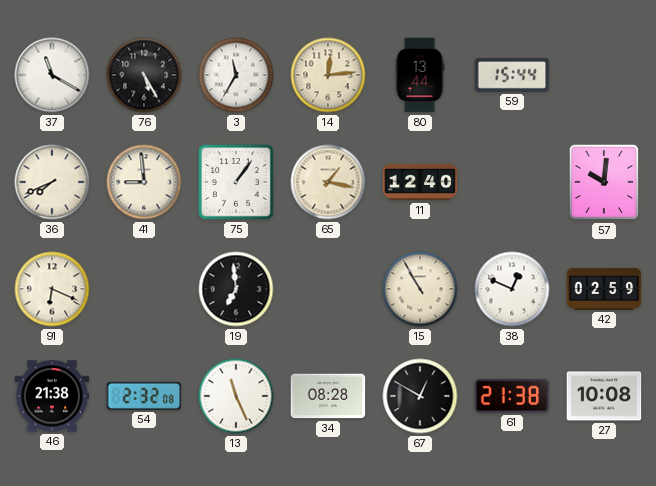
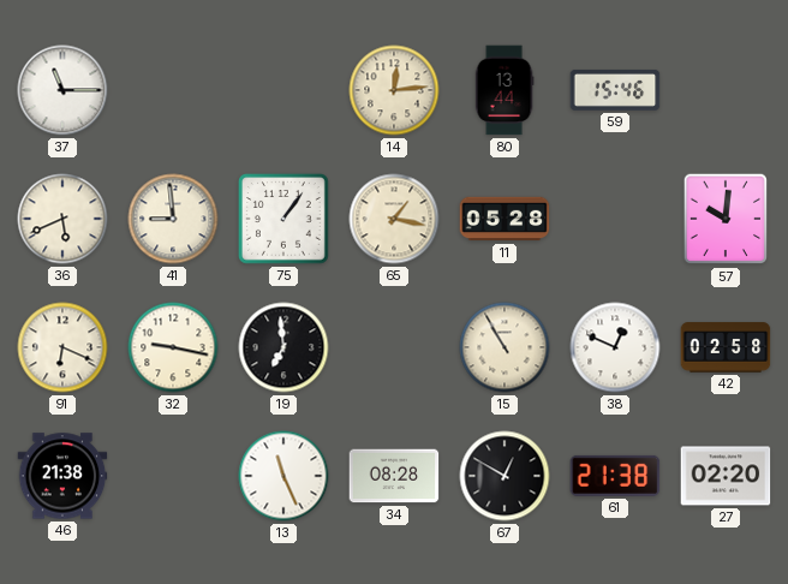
37: 11:20 -> 11:15
76: 5:25 -> none
3: 11:35 -> none
59: 15:44 -> 15:46
36: 7:41 -> 5:41
11: 12:40 -> 05:28
32: none -> 9:17
42: 02:59 -> 02:58
54: 2:32 -> none
27: 10:08 -> 02:20
